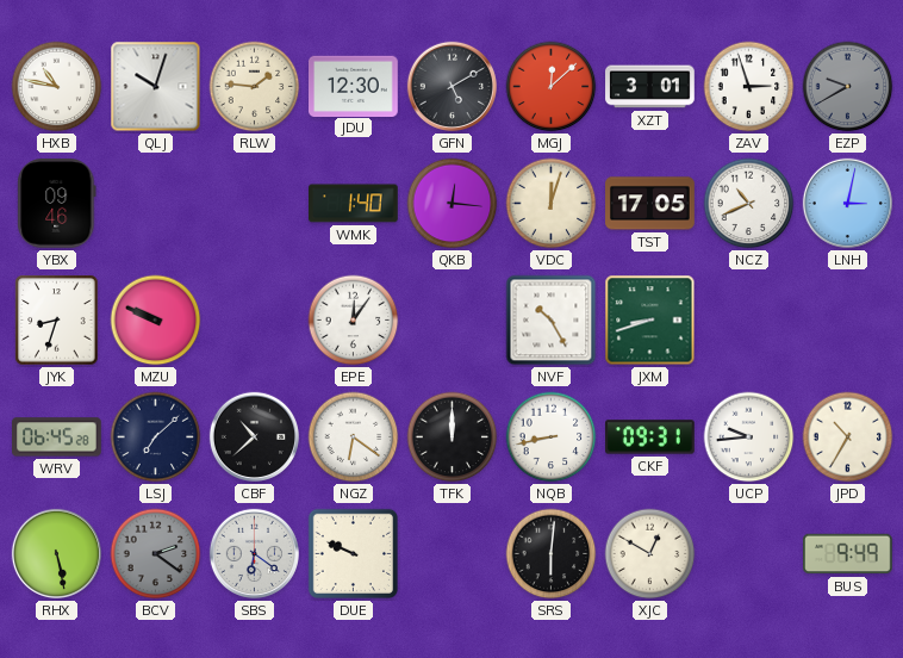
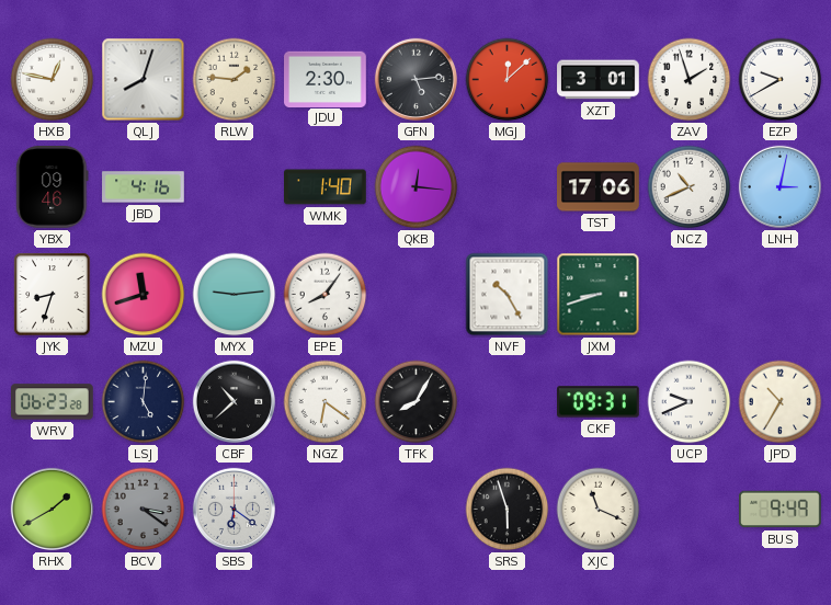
HXB: 10:47 -> 12:47
QLJ: 10:03 -> 8:03
JDU: 12:30 -> 2:30
GFN: 5:10 -> 5:14
ZAV: 2:57 -> 1:57
EZP dial: grey -> white
JBD: none -> 4:16
VDC: 12:03 -> none
TST: 17:05 -> 17:06
MZU: 9:49 -> 11:42
MYX: none -> 9:14
EPE: 12:06 -> 8:06
WRV: 06:45 -> 06:23
LSJ: 7:08 -> 5:01
TFK: 12:00 -> 8:05
NQB: 8:43 -> none
UCP: 9:44 -> 9:41
RHX: 5:28 -> 1:40
BCV: 2:21 -> 3:21
DUE: 9:49 -> none
SRS: 6:01 -> 5:57
XJC: 12:50 -> 11:19
